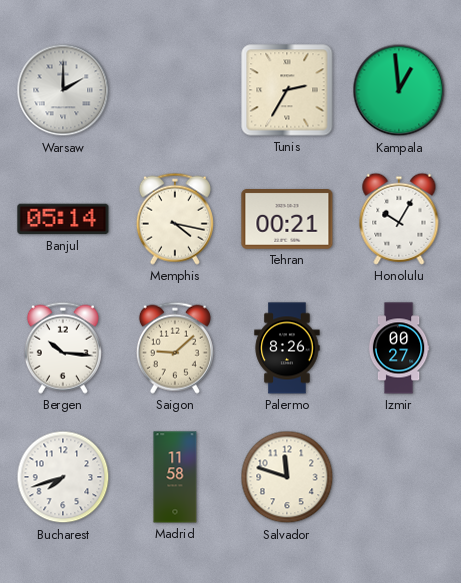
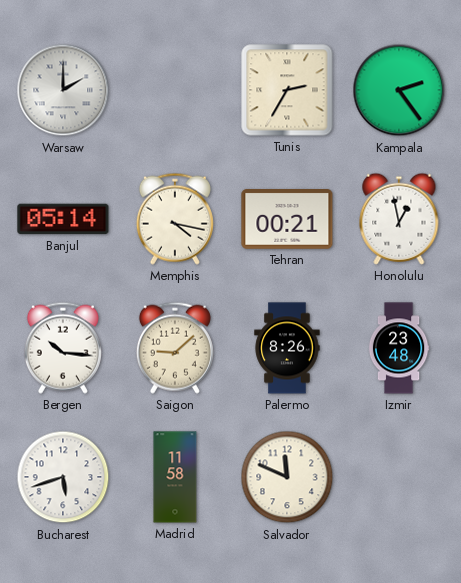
Kampala: 12:59 -> 2:24
Honolulu: 10:05 -> 12:58
Izmir: 00:27 -> 23:48
Bucharest: 7:42 -> 5:42
Salvador: 11:48 -> 11:49
